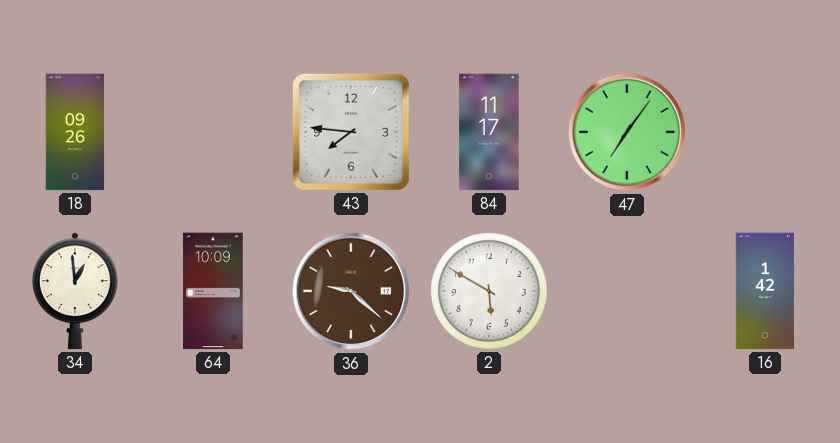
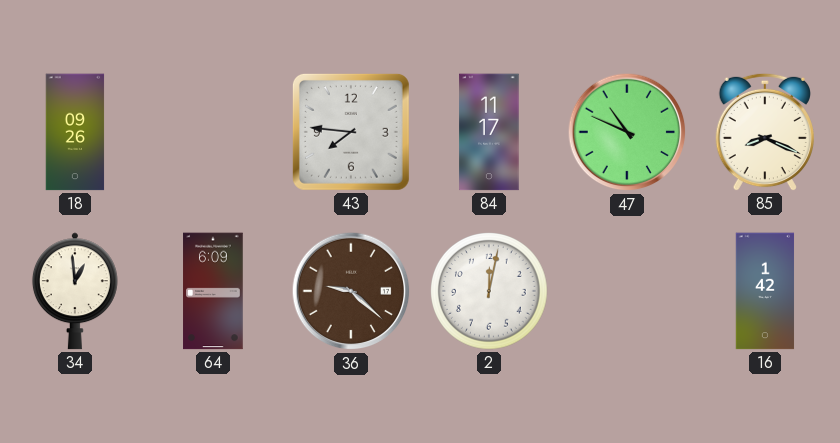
47: 7:06 -> 10:49
85: none -> 8:19
64: 10:09 -> 6:09
2: 5:50 -> 12:02
